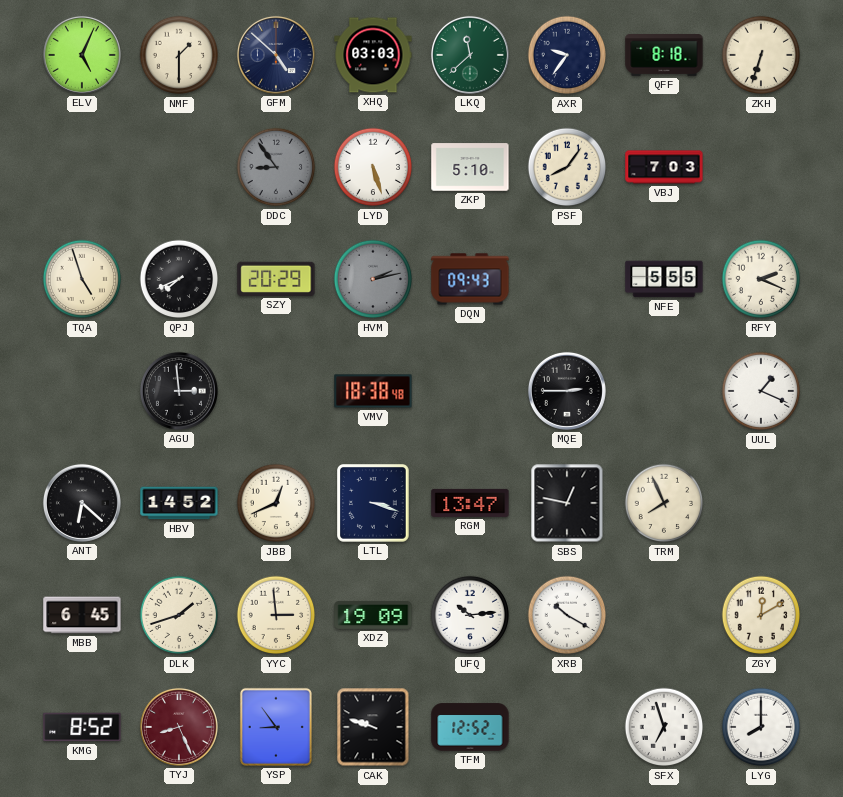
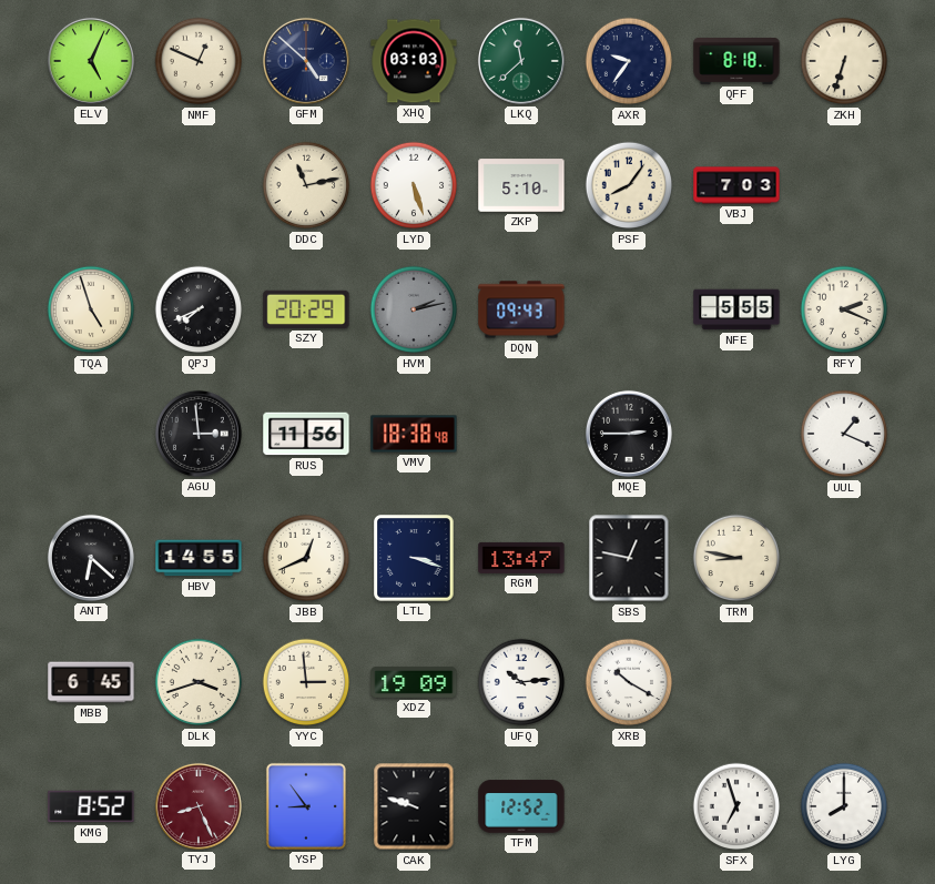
NMF: 1:30 -> 12:49
DDC: 8:54 -> 11:13
DDC dial: grey -> cream
RUS: none -> 11:56
HBV: 14:52 -> 14:55
TRM: 7:56 -> 8:47
DLK: 1:42 -> 3:42
ZGY: 12:10 -> none
